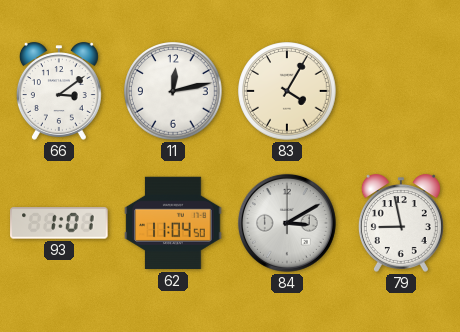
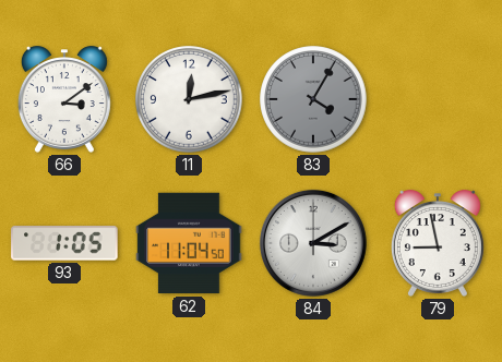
83 dial: cream -> grey
93: 1:01 -> 1:05
